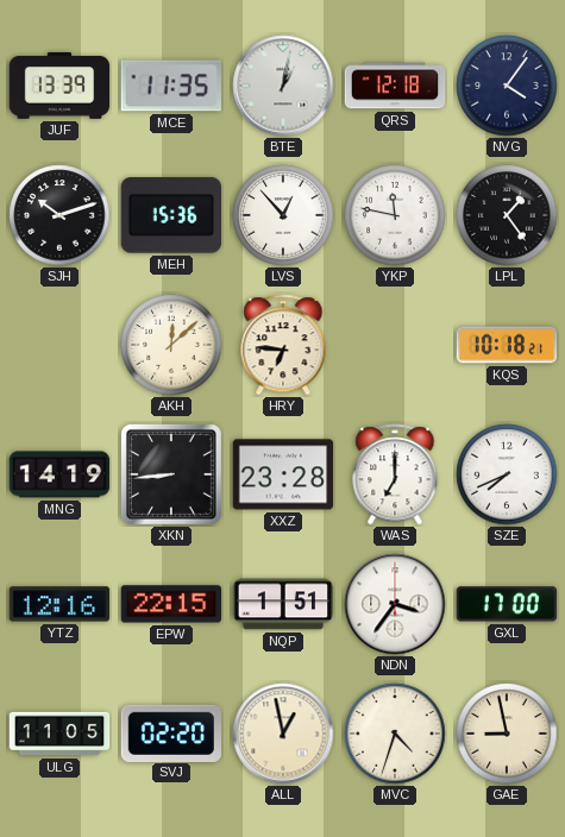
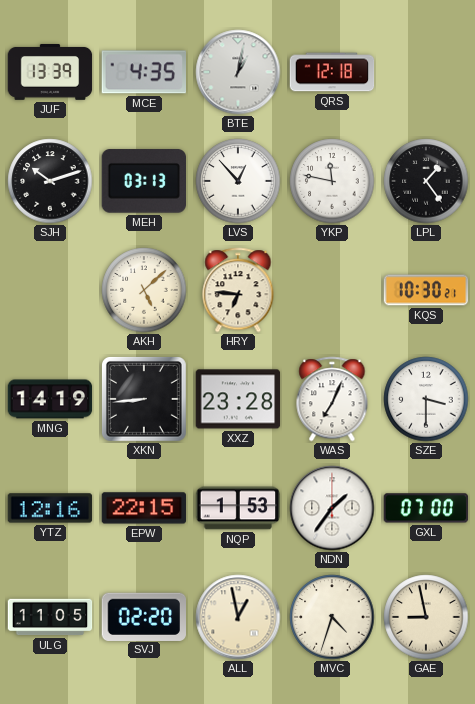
MCE: 11:35 -> 4:35
NVG: 4:06 -> none
MEH: 15:36 -> 03:13
AKH: 12:08 -> 5:08
KQS: 10:18 -> 10:30
WAS: 7:00 -> 7:04
SZE: 7:41 -> 3:30
NQP: 1:51 -> 1:53
NDN: 3:36 -> 1:36
GXL: 17:00 -> 07:00
